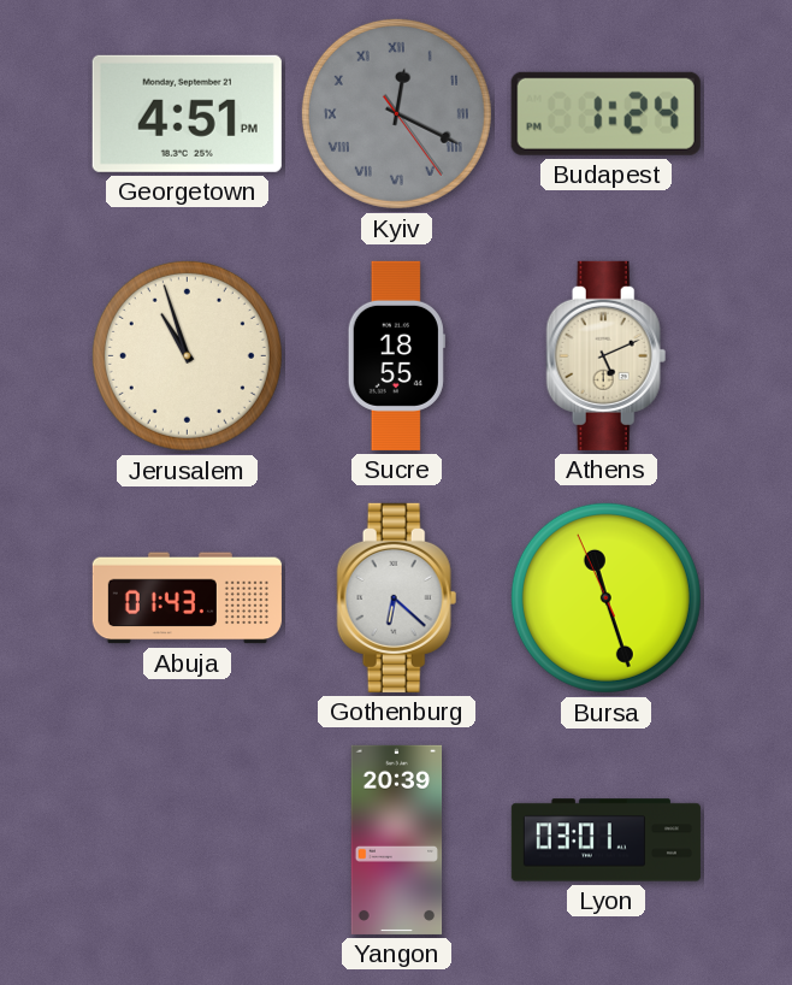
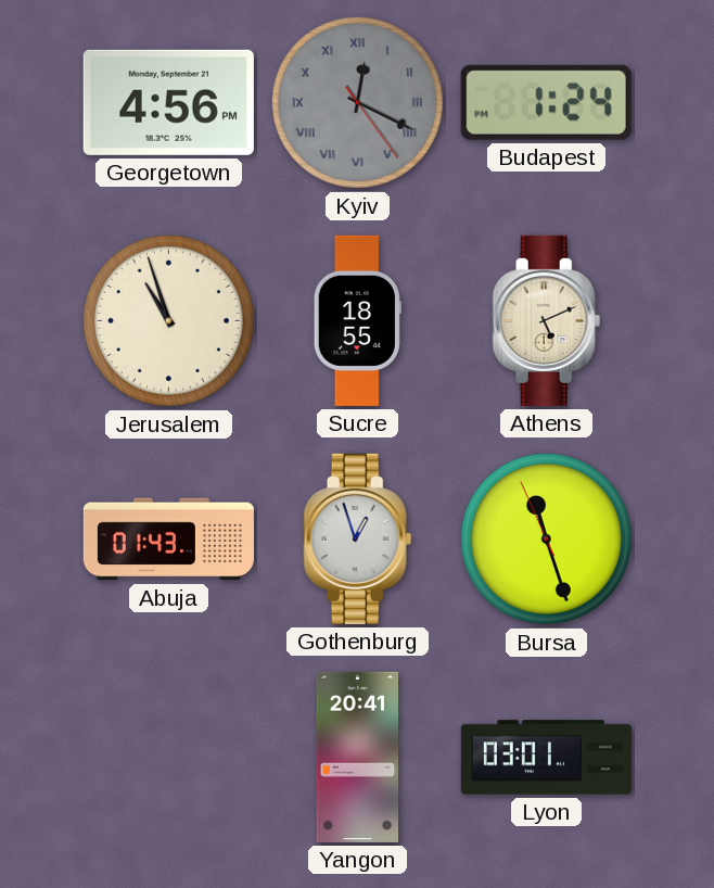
Georgetown: 4:51 -> 4:56
Gothenburg: 6:22 -> 12:57
Yangon: 20:39 -> 20:41
